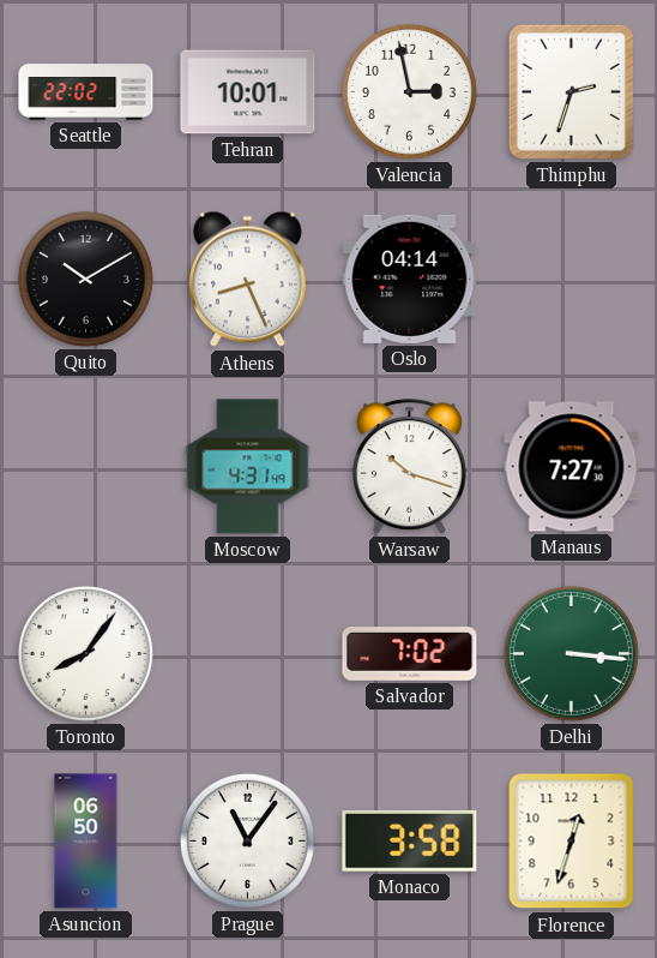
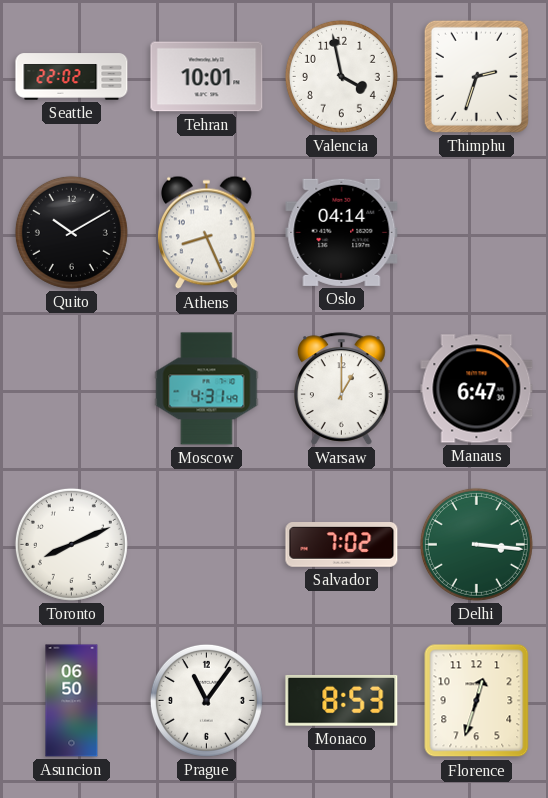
Valencia: 2:58 -> 3:58
Warsaw: 10:18 -> 1:00
Manaus: 7:27 -> 6:47
Toronto: 8:06 -> 8:11
Monaco: 3:58 -> 8:53
